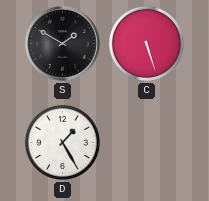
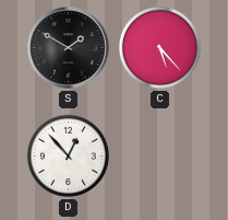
C: 5:27 -> 5:23
D: 1:25 -> 12:53
